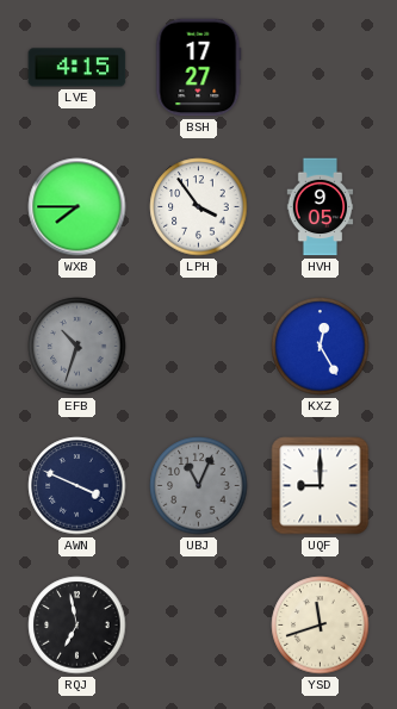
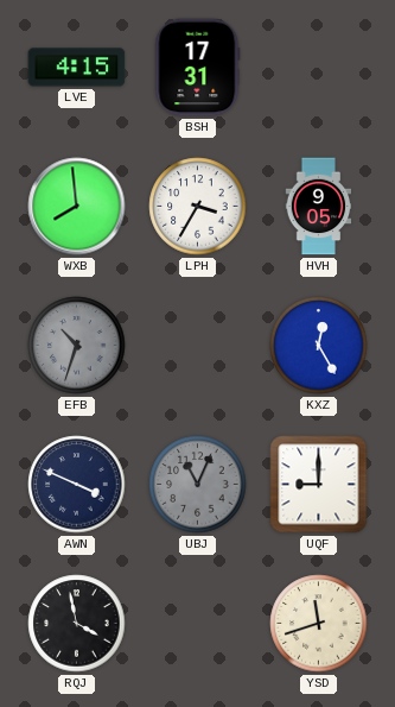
BSH: 17:27 -> 17:31
WXB: 7:45 -> 7:59
LPH: 3:54 -> 3:35
RQJ: 6:58 -> 3:58
